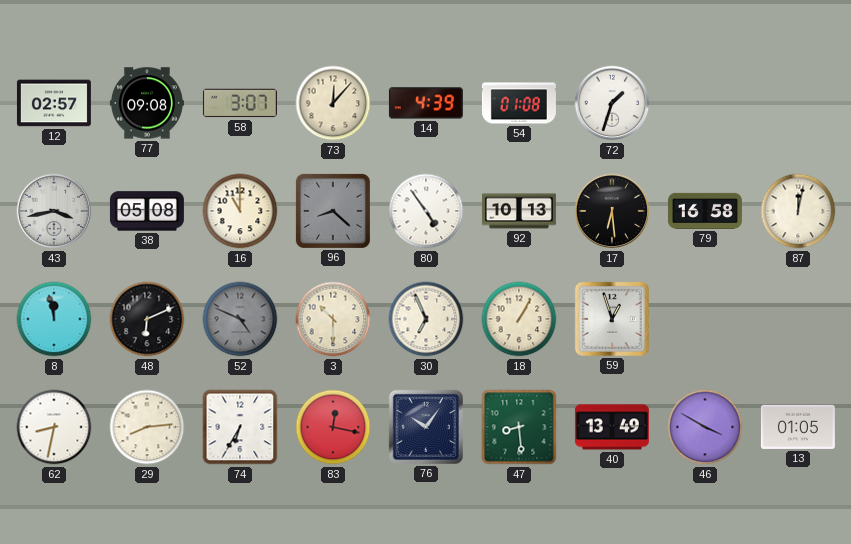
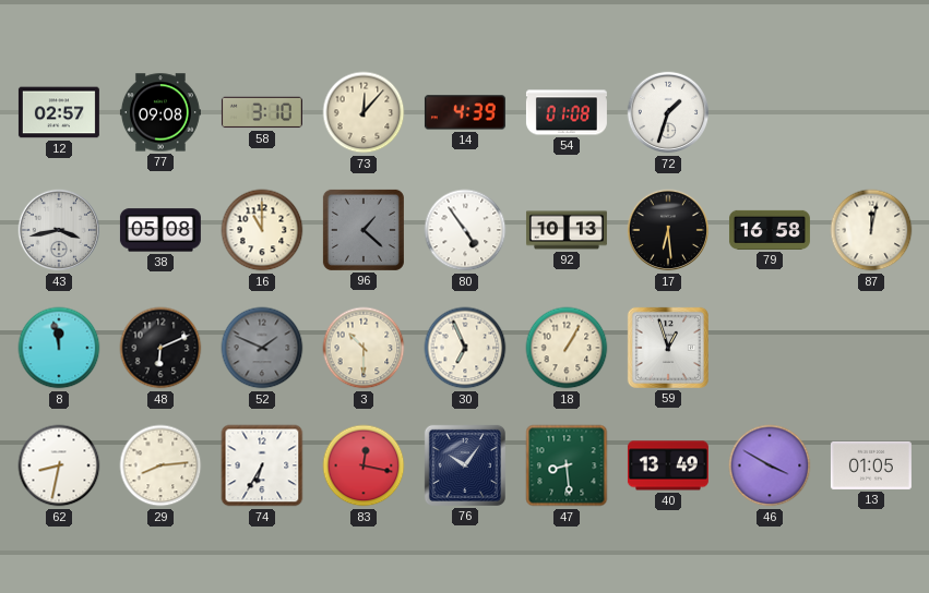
58: 3:07 -> 3:10
96: 8:22 -> 1:22
52: 4:49 -> 1:49
